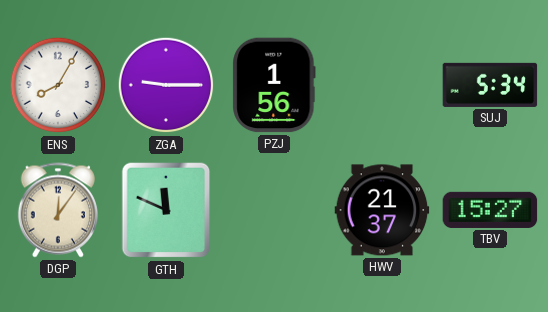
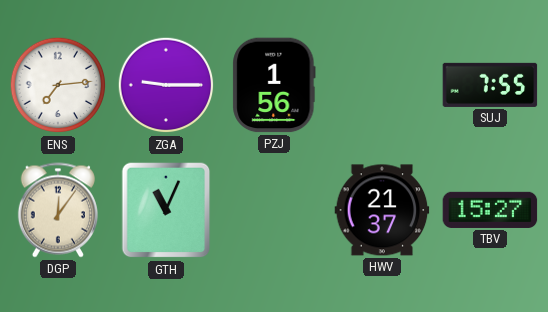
ENS: 8:05 -> 7:14
SUJ: 5:34 -> 7:55
GTH: 11:49 -> 11:04
